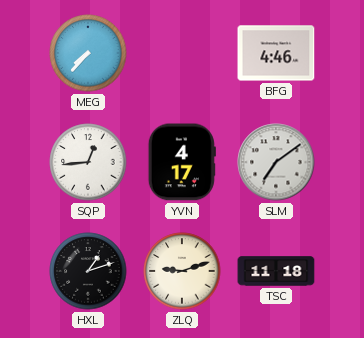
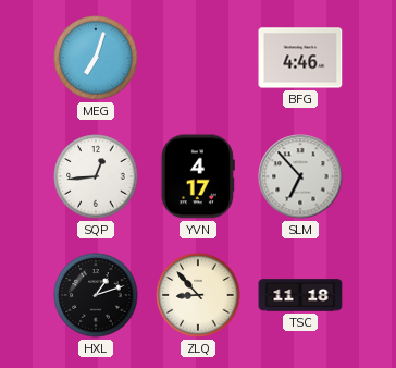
MEG: 7:37 -> 7:03
SLM: 7:09 -> 6:53
ZLQ: 9:12 -> 8:53
